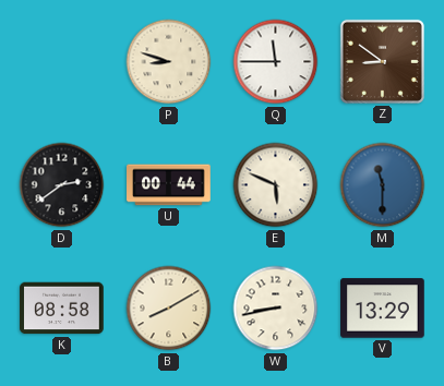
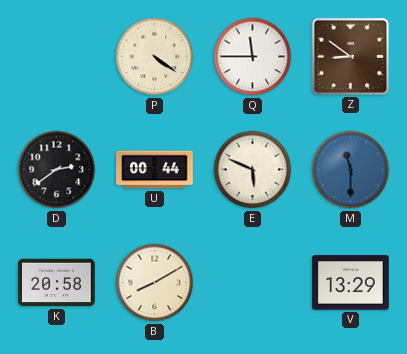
P: 8:48 -> 4:21
K: 08:58 -> 20:58
W: 8:43 -> none
